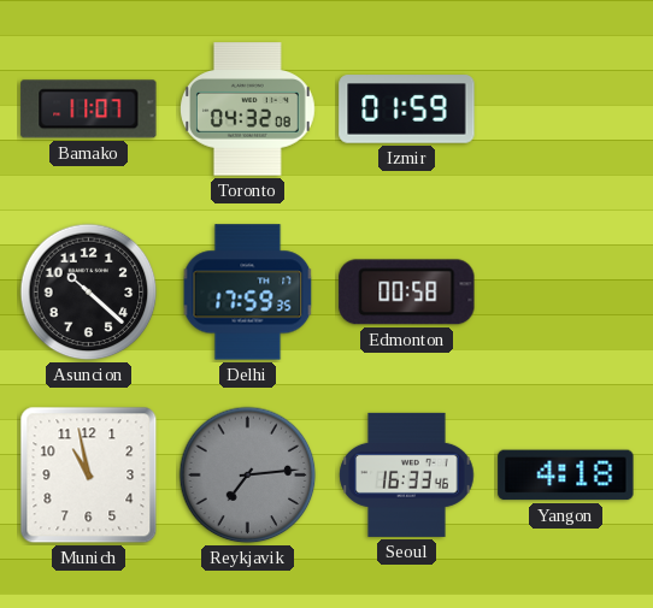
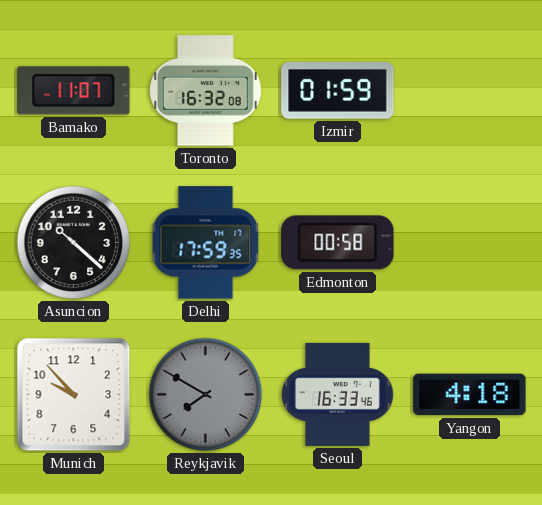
Toronto: 04:32 -> 16:32
Munich: 10:58 -> 9:53
Reykjavik: 7:14 -> 7:50
